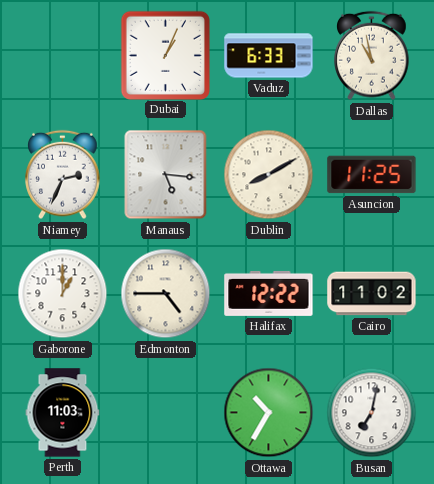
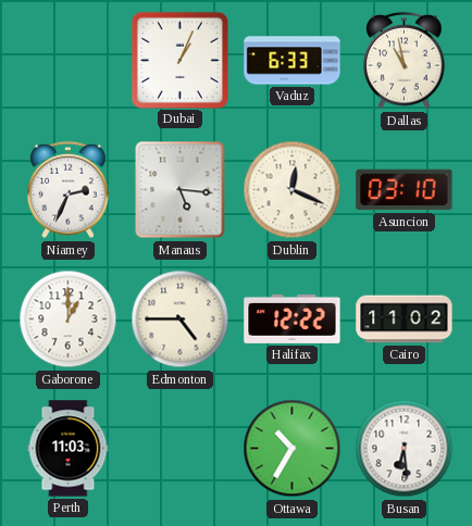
Dublin: 8:10 -> 12:19
Asuncion: 11:25 -> 03:10
Busan: 7:02 -> 6:29
